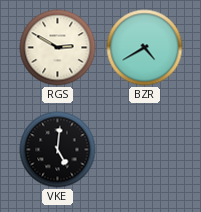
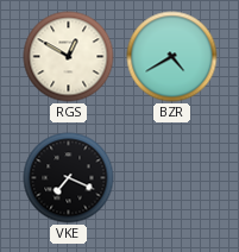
RGS: 2:50 -> 12:50
VKE: 5:01 -> 7:19
